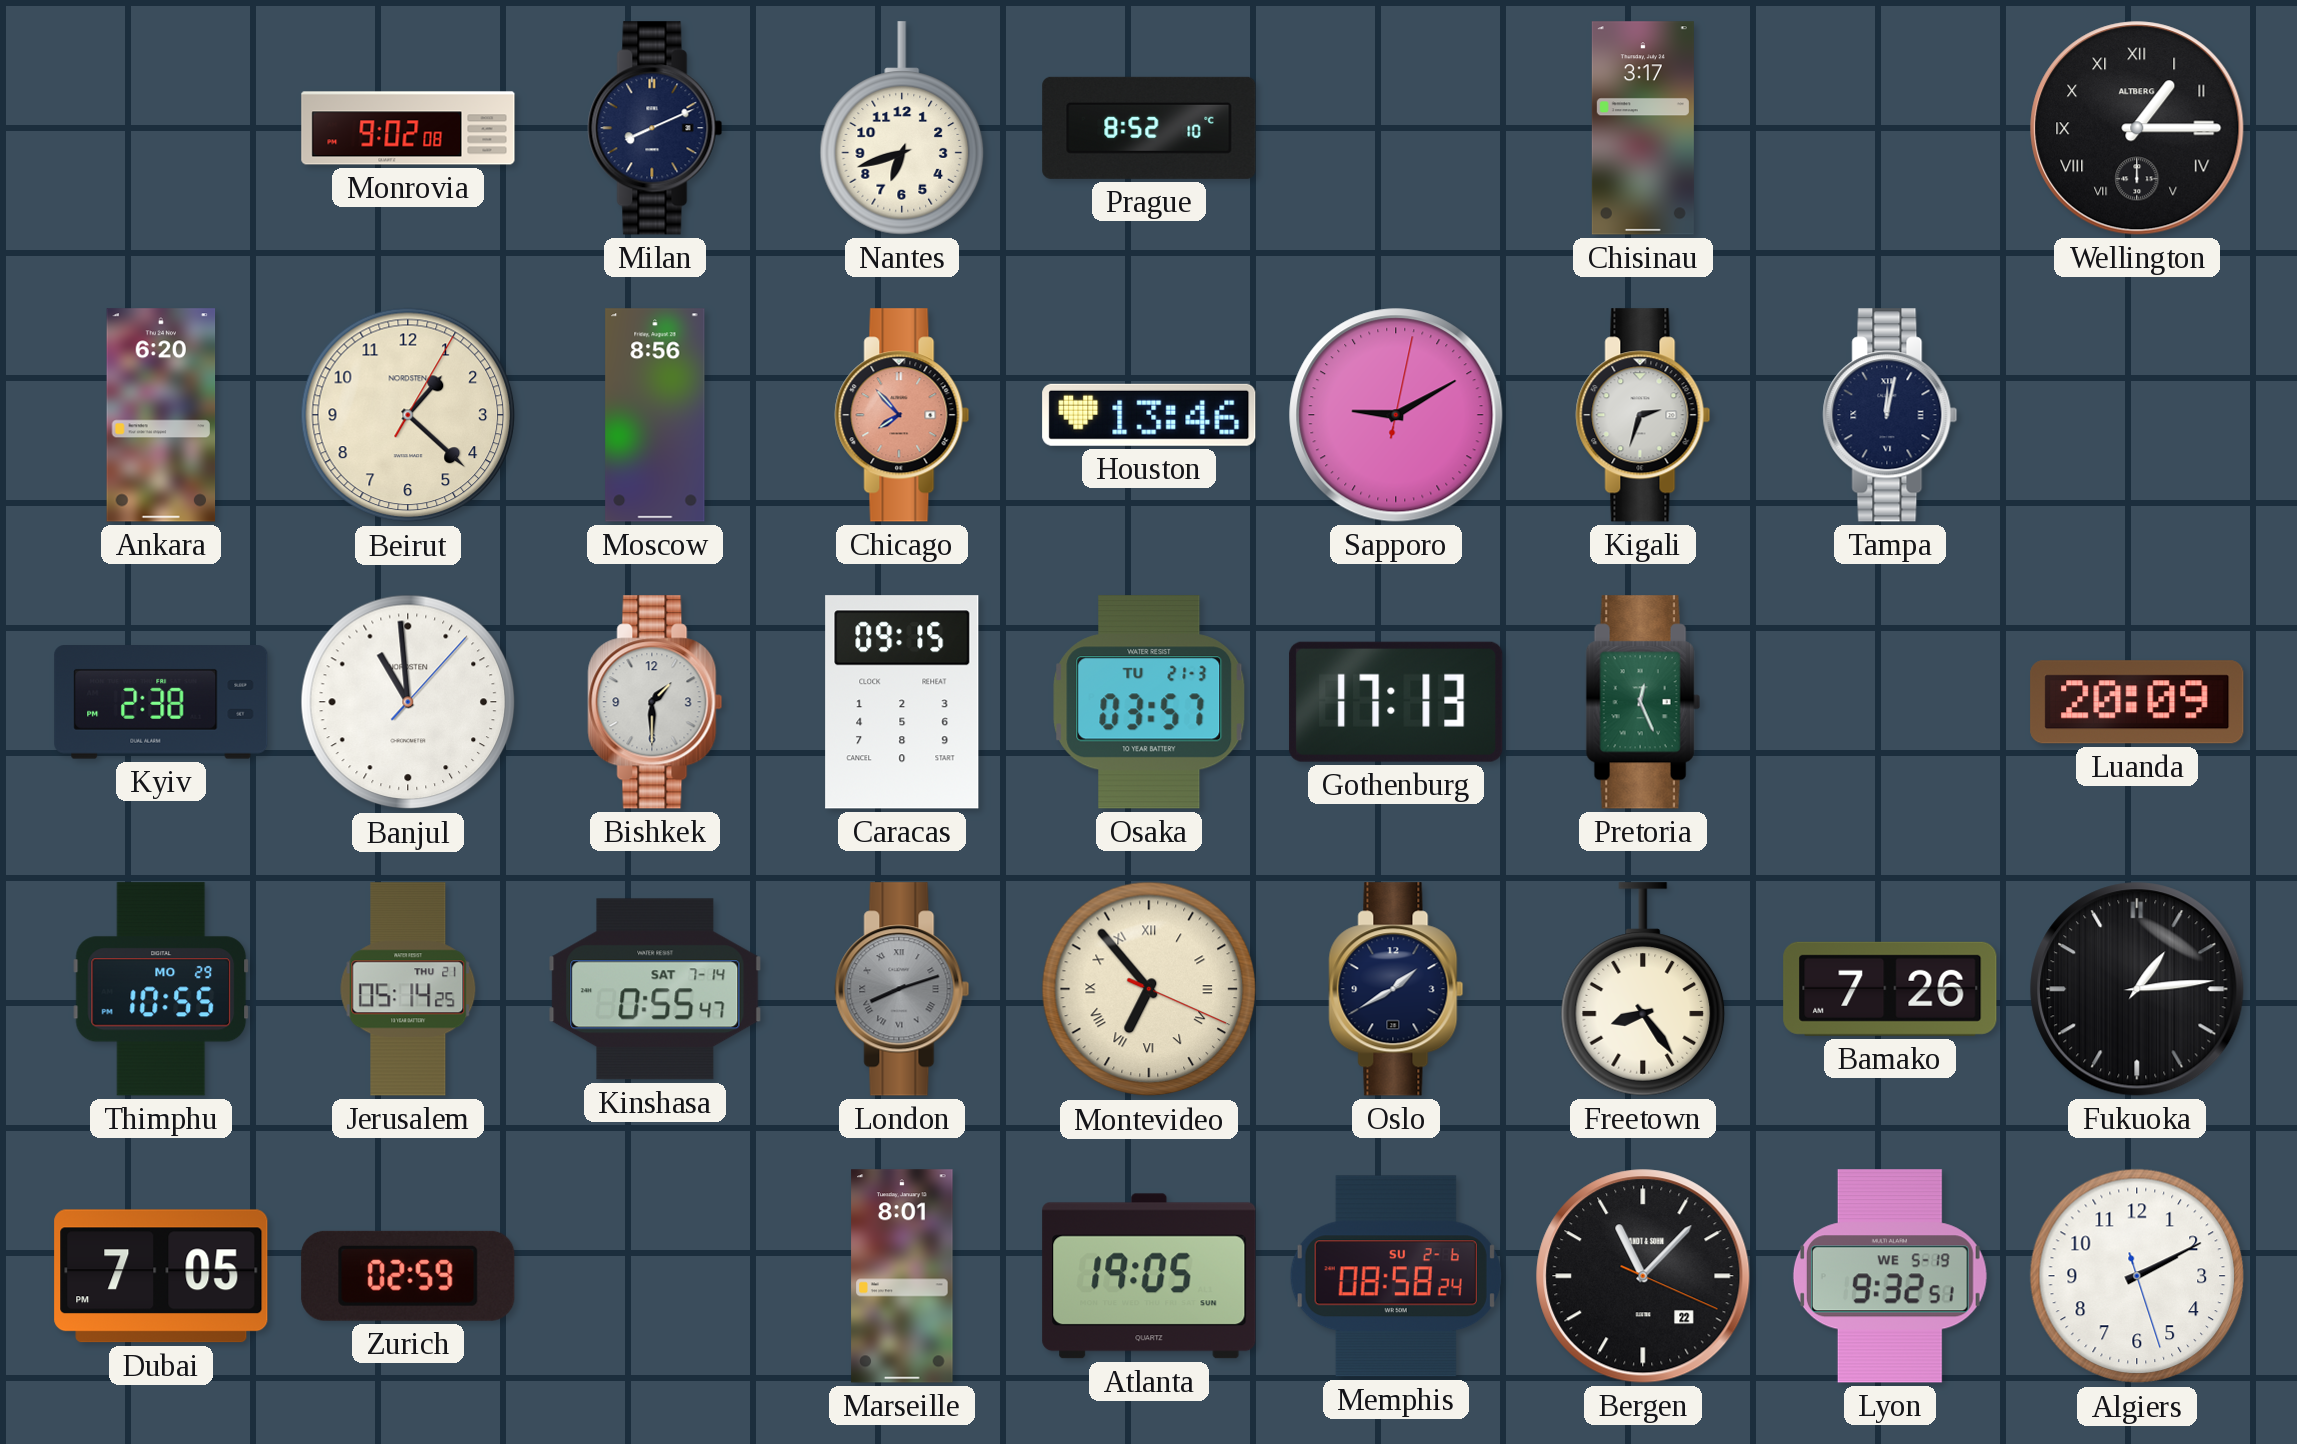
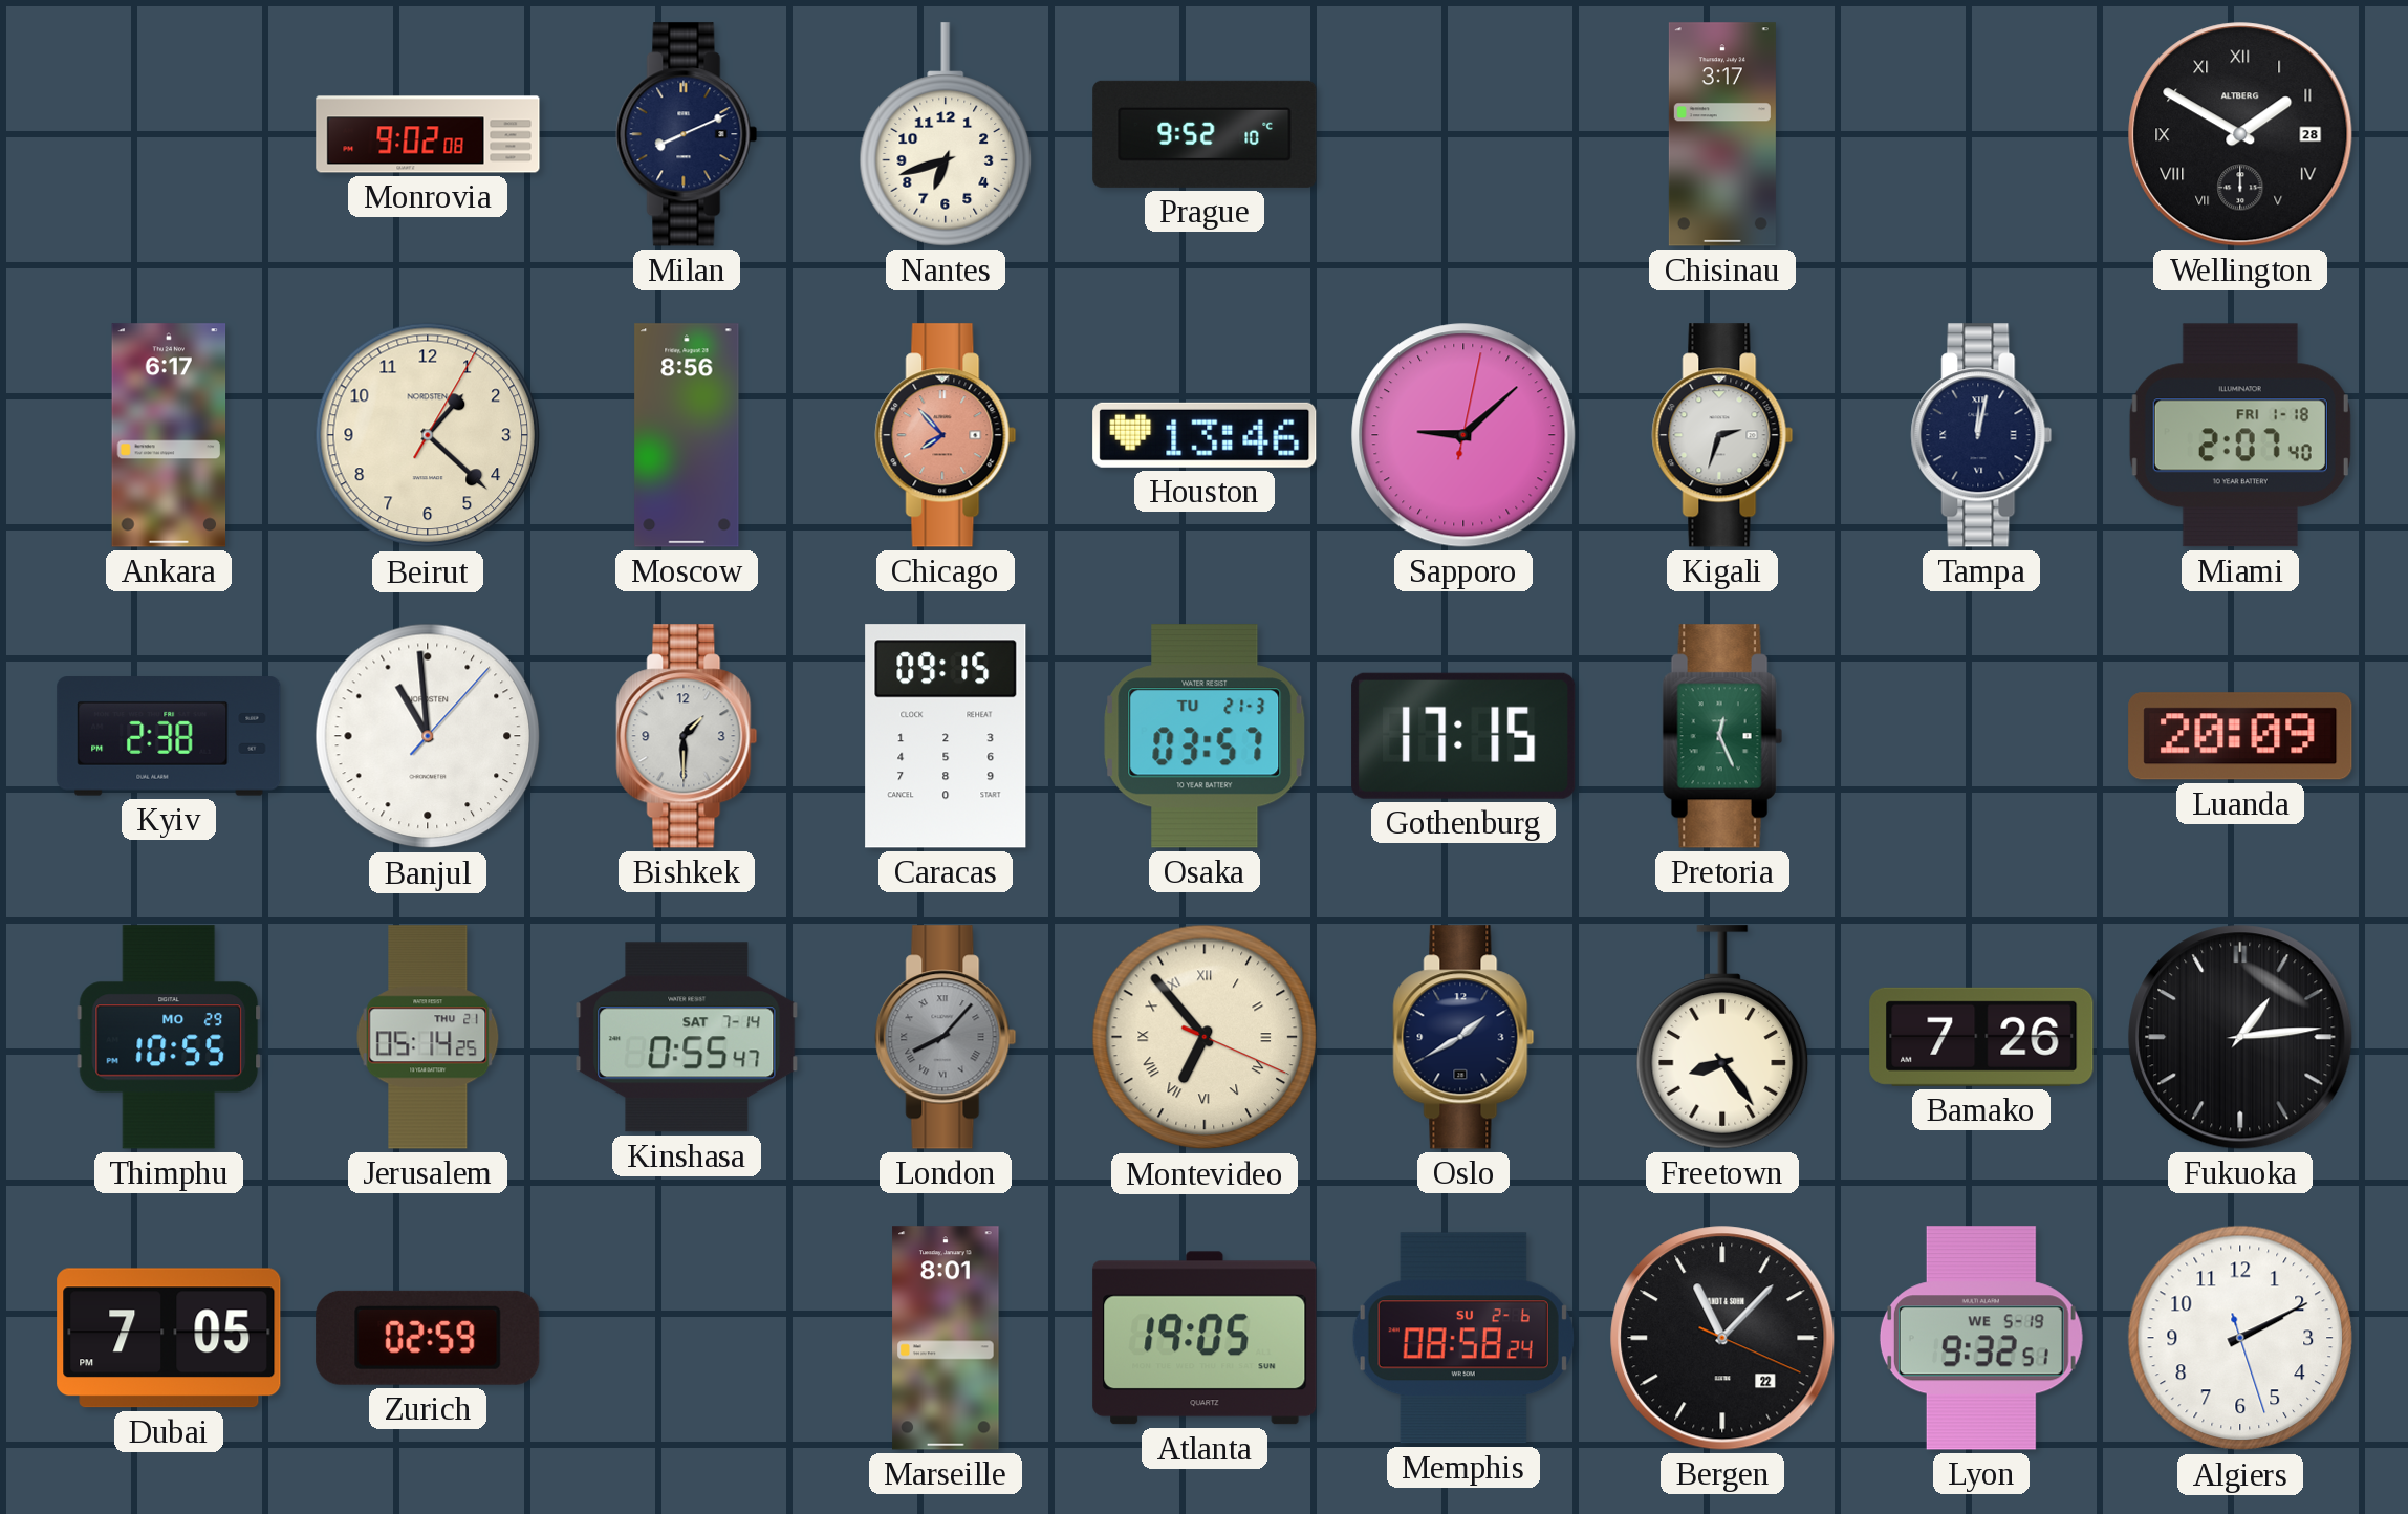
Prague: 8:52 -> 9:52
Wellington: 1:15 -> 1:50
Ankara: 6:20 -> 6:17
Sapporo: 9:10 -> 9:08
Miami: none -> 2:07
Gothenburg: 17:13 -> 17:15
London: 8:12 -> 8:07
